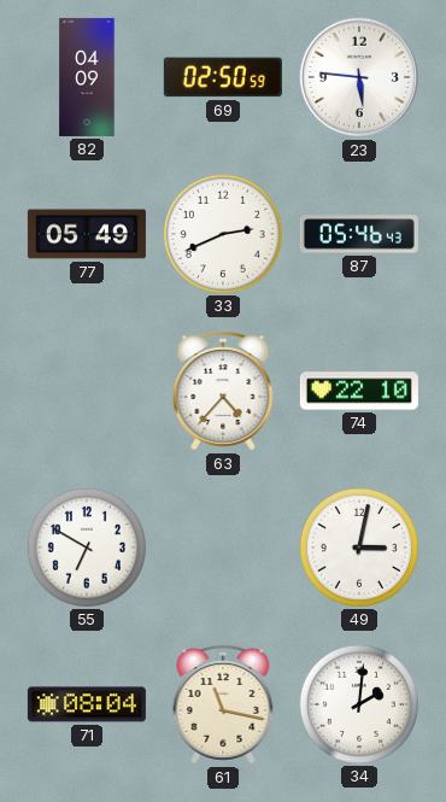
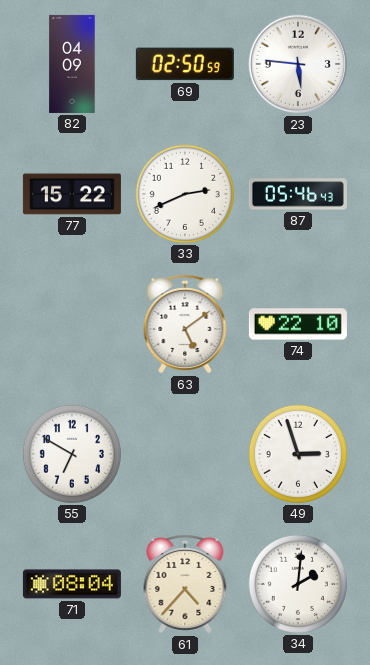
77: 05:49 -> 15:22
63: 4:37 -> 5:09
49: 3:02 -> 2:57
61: 11:17 -> 4:37
